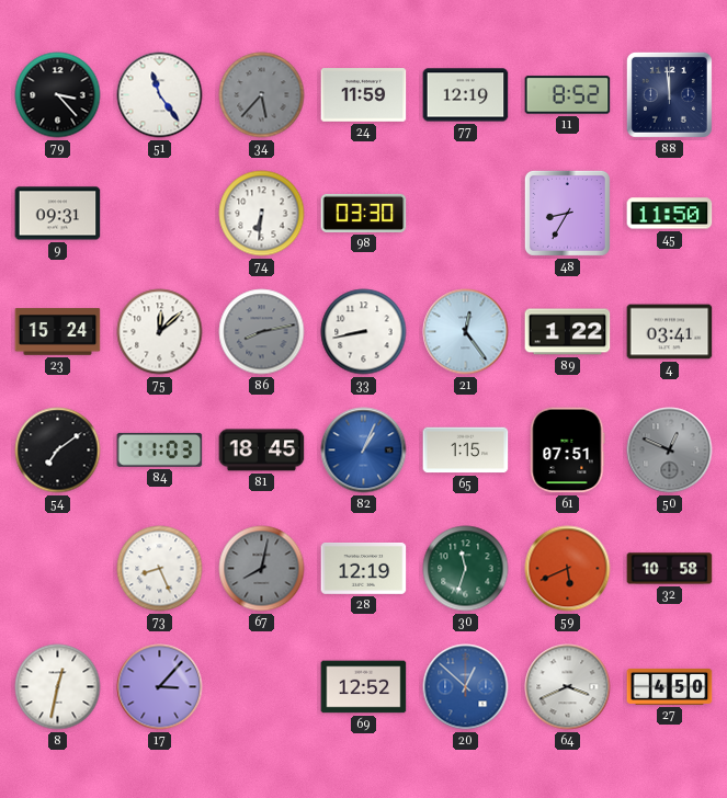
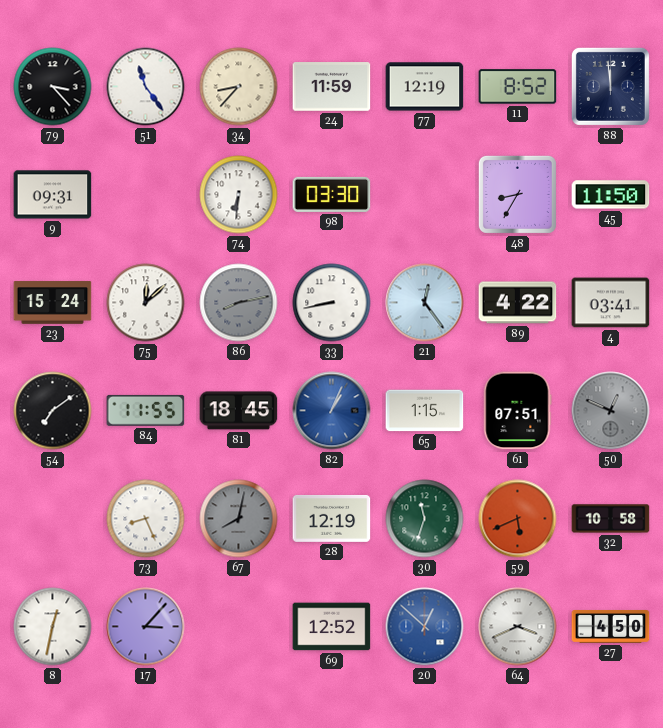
34: 5:37 -> 8:37
34 dial: grey -> cream
89: 1:22 -> 4:22
84: 11:03 -> 11:55
